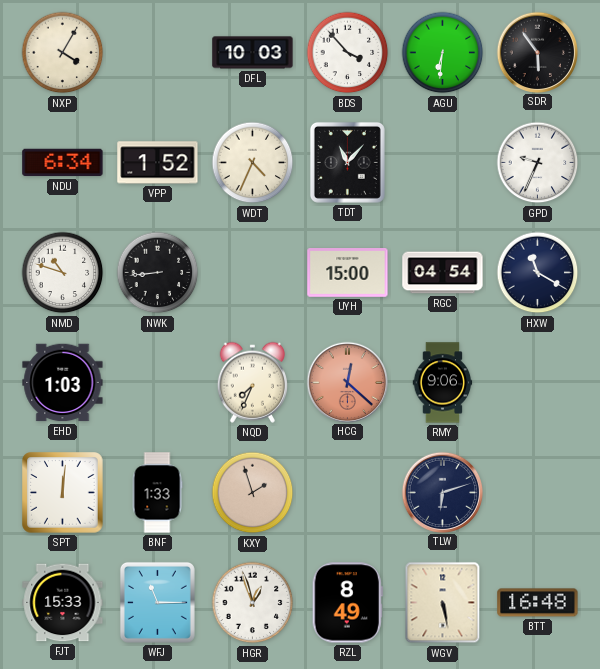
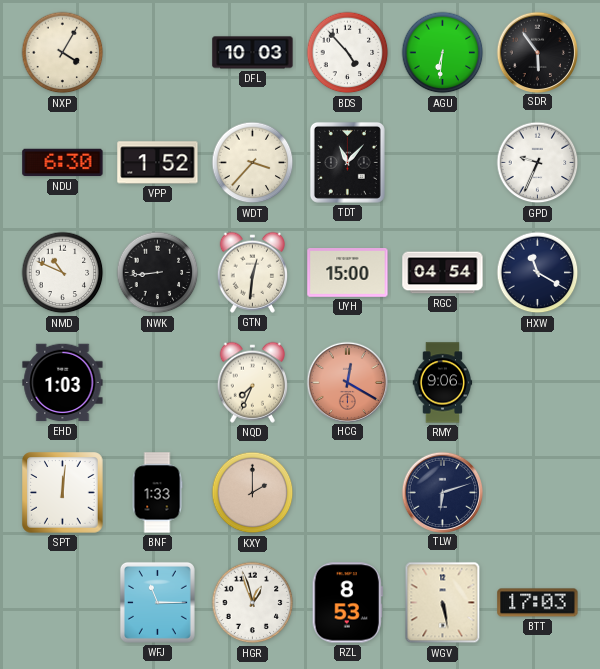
BDS: 3:53 -> 4:53
NDU: 6:34 -> 6:30
WDT: 4:34 -> 3:37
NMD: 10:48 -> 10:49
GTN: none -> 12:31
HCG: 12:22 -> 12:20
KXY: 1:57 -> 2:00
FJT: 15:33 -> none
RZL: 8:49 -> 8:53
BTT: 16:48 -> 17:03
